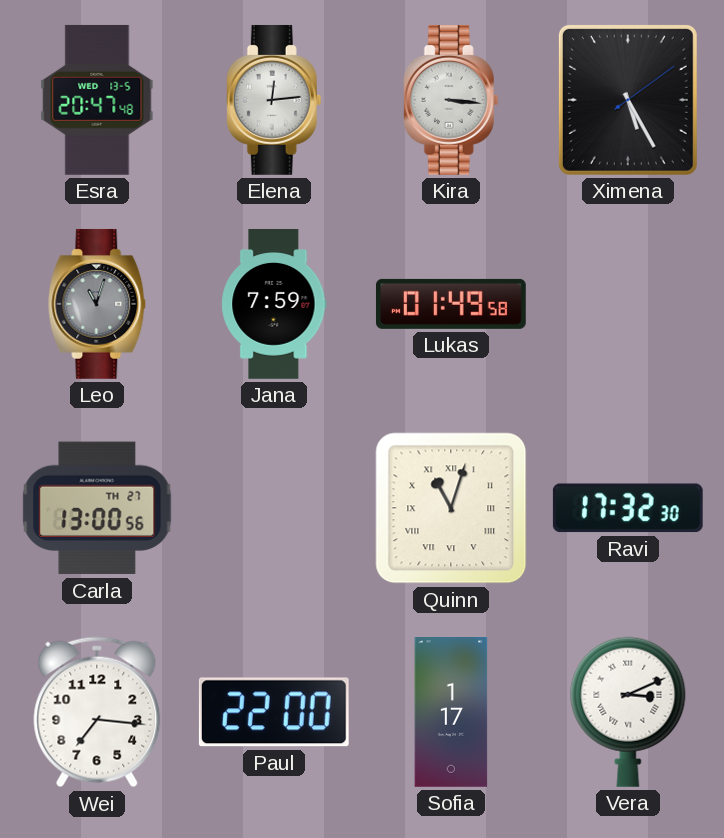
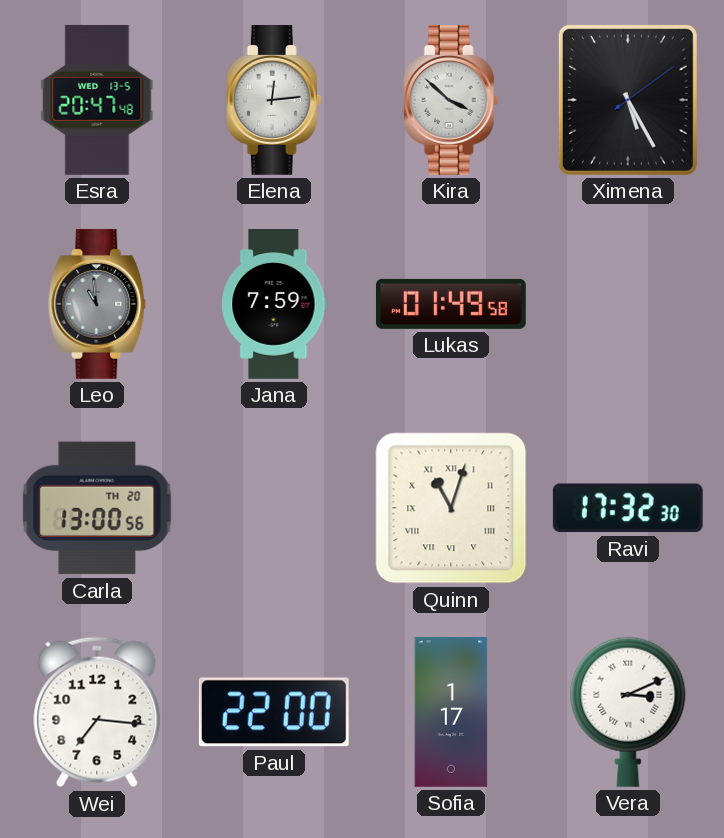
Kira: 3:16 -> 3:52
Leo: 11:03 -> 10:59
Carla date: TH 27 -> TH 20
